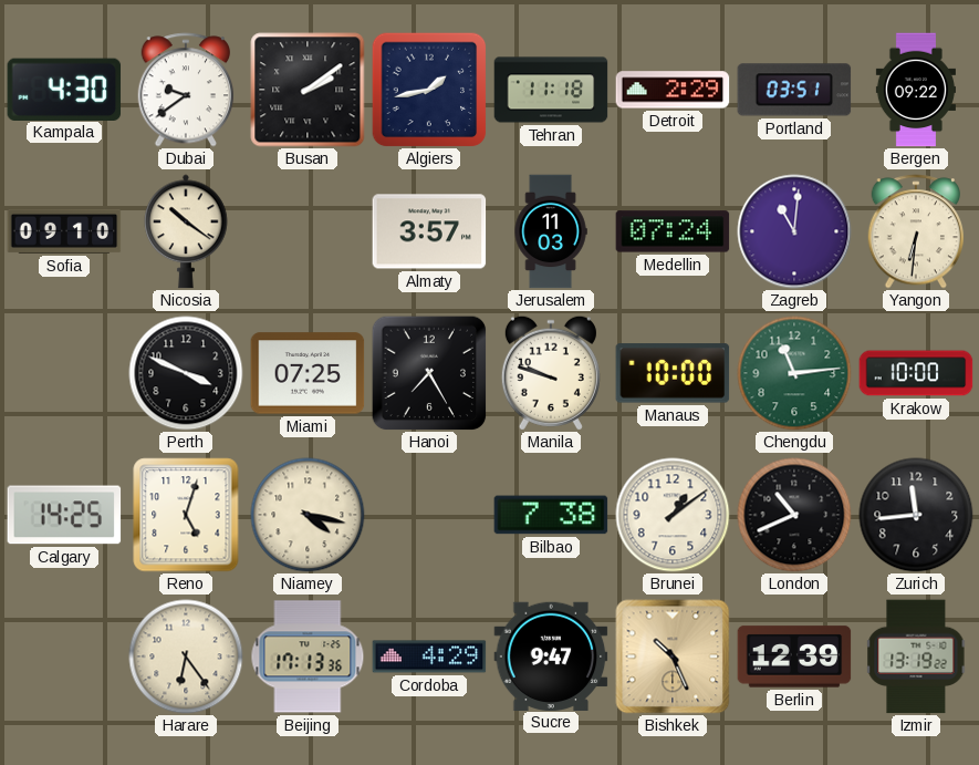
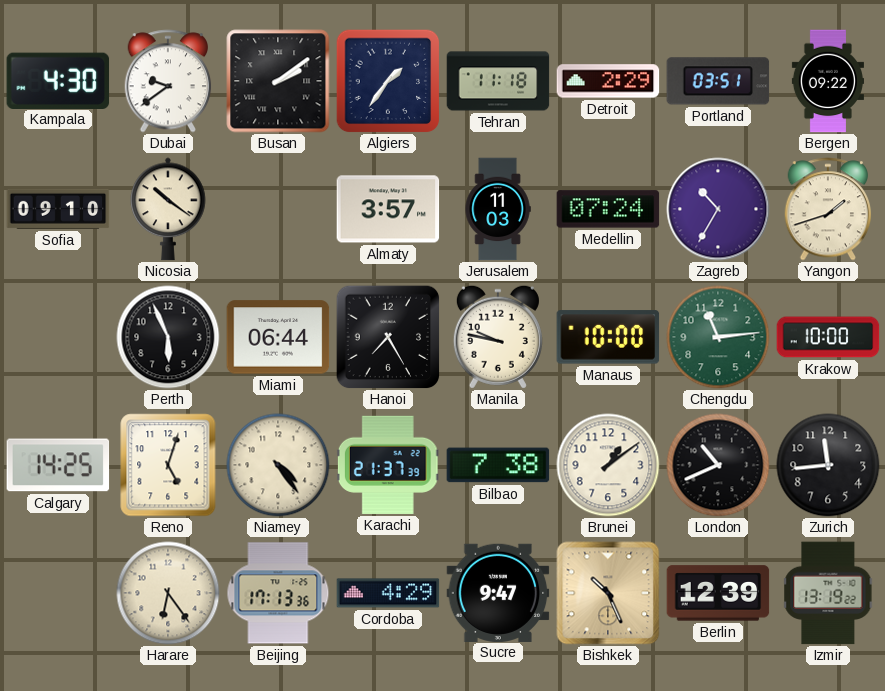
Algiers: 1:43 -> 1:36
Zagreb: 11:01 -> 10:35
Yangon: 6:31 -> 1:42
Perth: 3:49 -> 5:56
Miami: 07:25 -> 06:44
Manila: 9:48 -> 9:47
Niamey: 4:17 -> 4:24
Karachi: none -> 21:37
